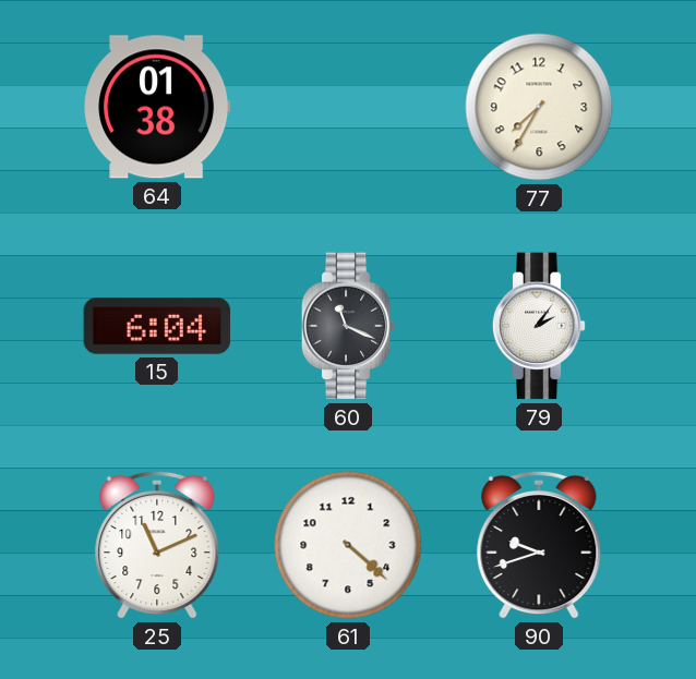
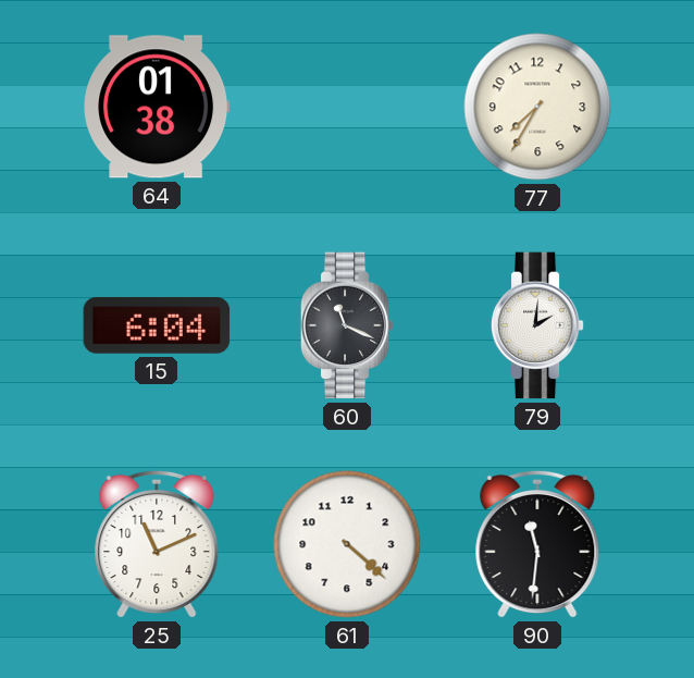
79: 2:06 -> 2:01
90: 9:42 -> 11:31
